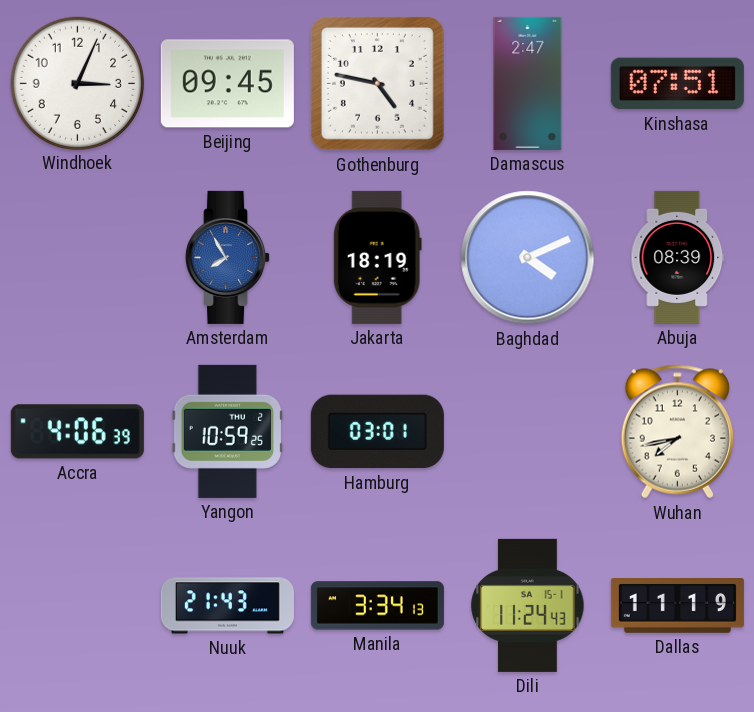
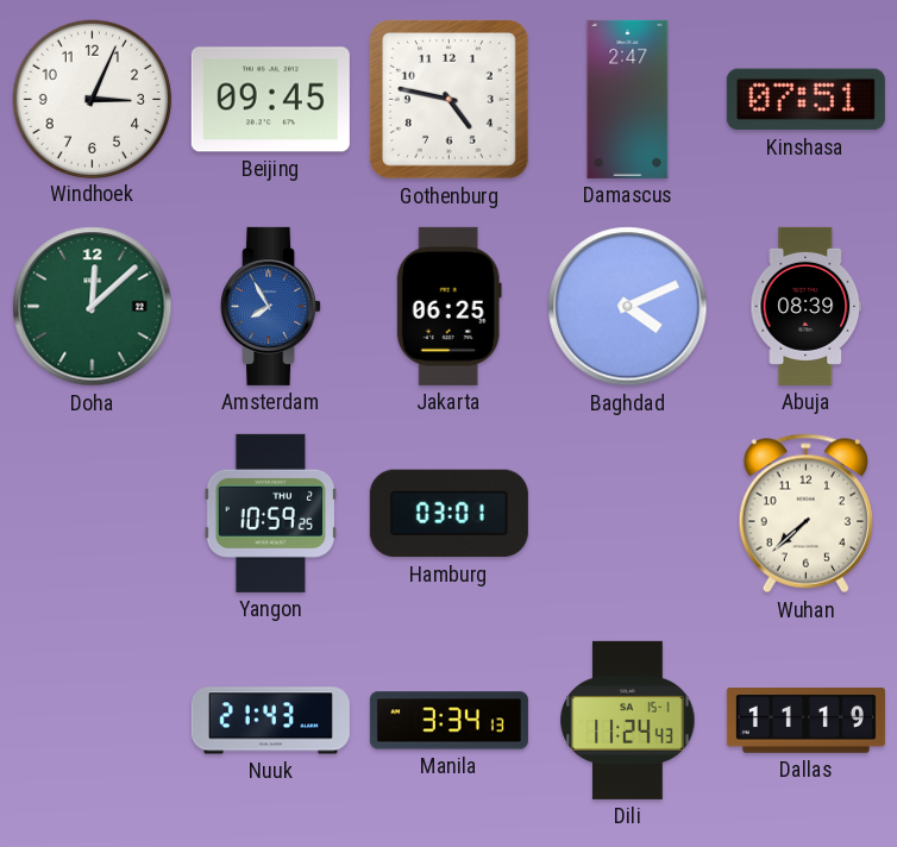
Doha: none -> 12:08
Jakarta: 18:19 -> 06:25
Accra: 4:06 -> none
Wuhan: 7:43 -> 7:38
